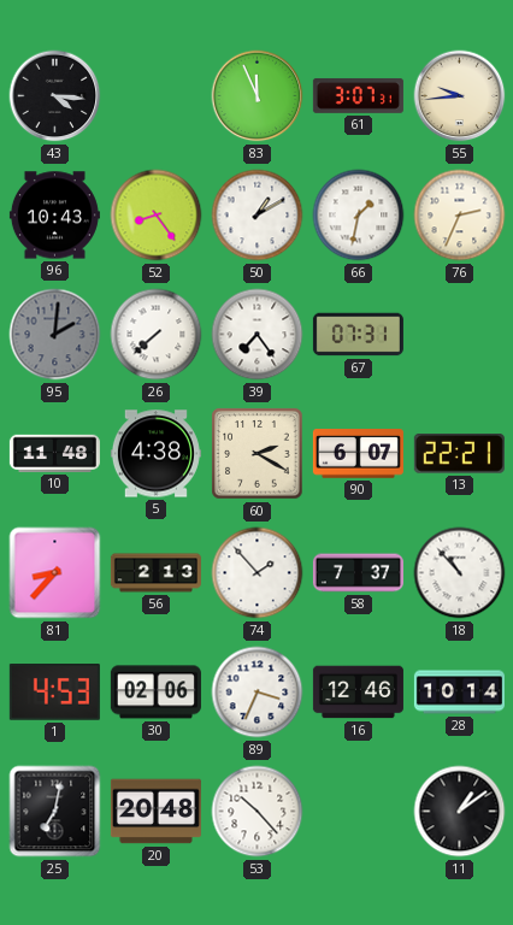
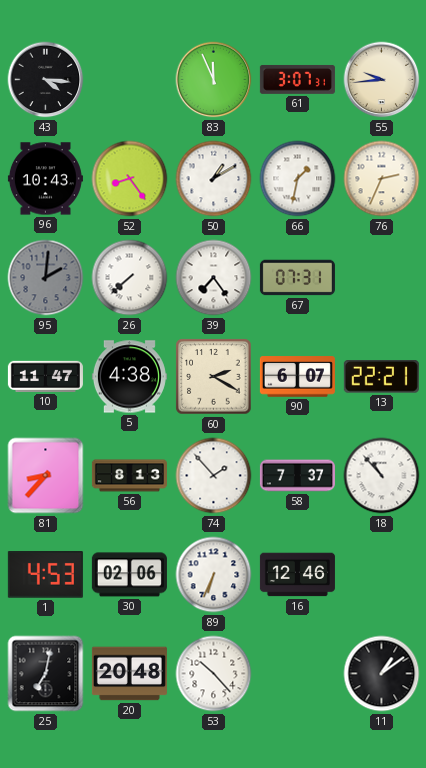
10: 11:48 -> 11:47
56: 2:13 -> 8:13
89: 3:34 -> 6:34
28: 10:14 -> none
